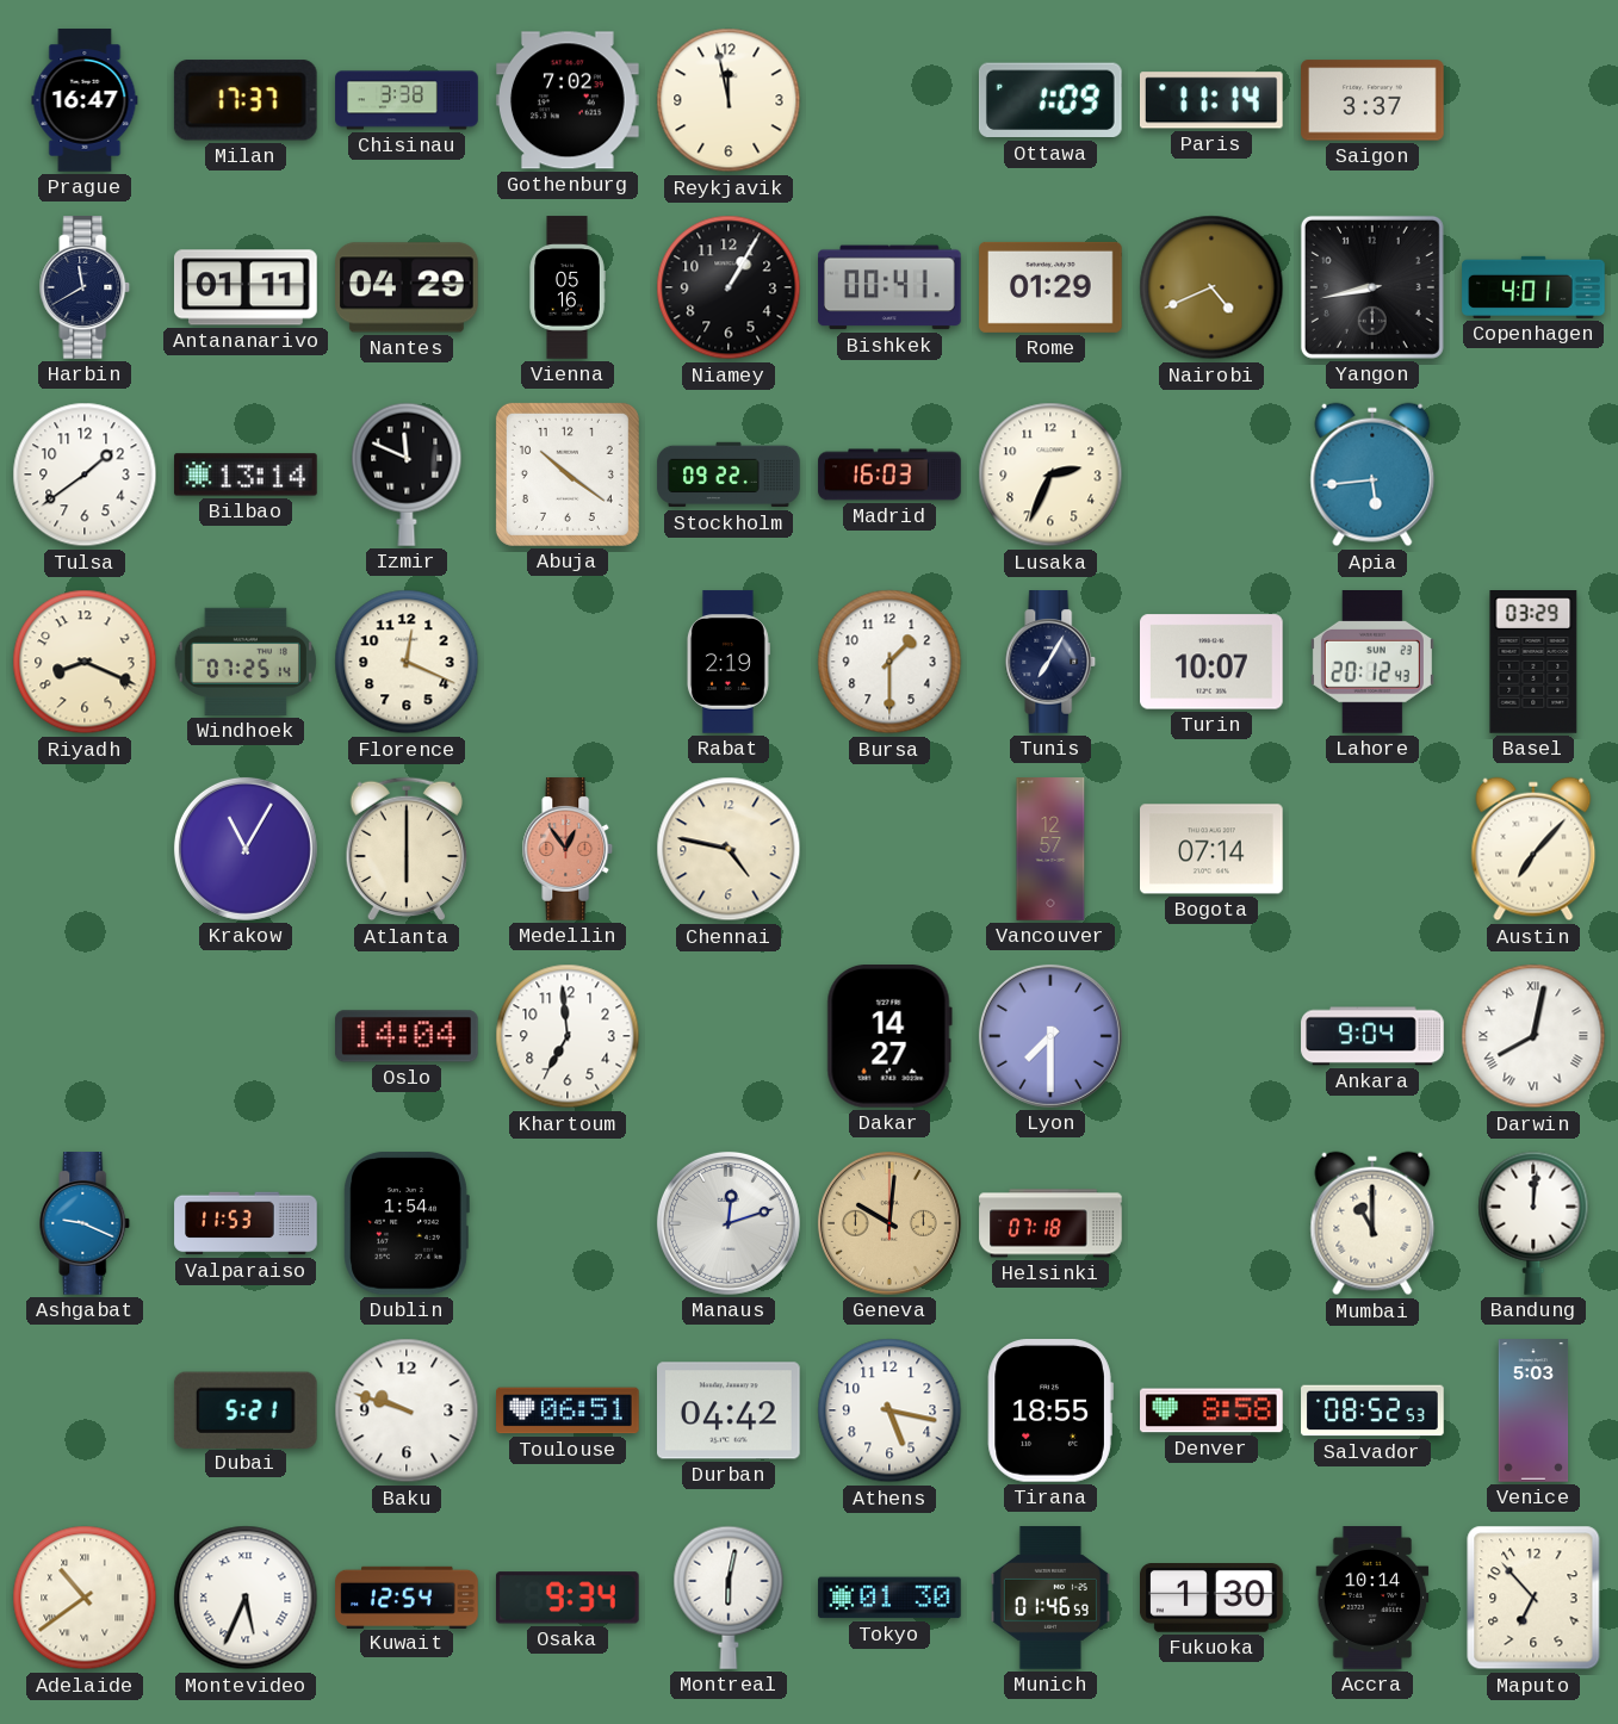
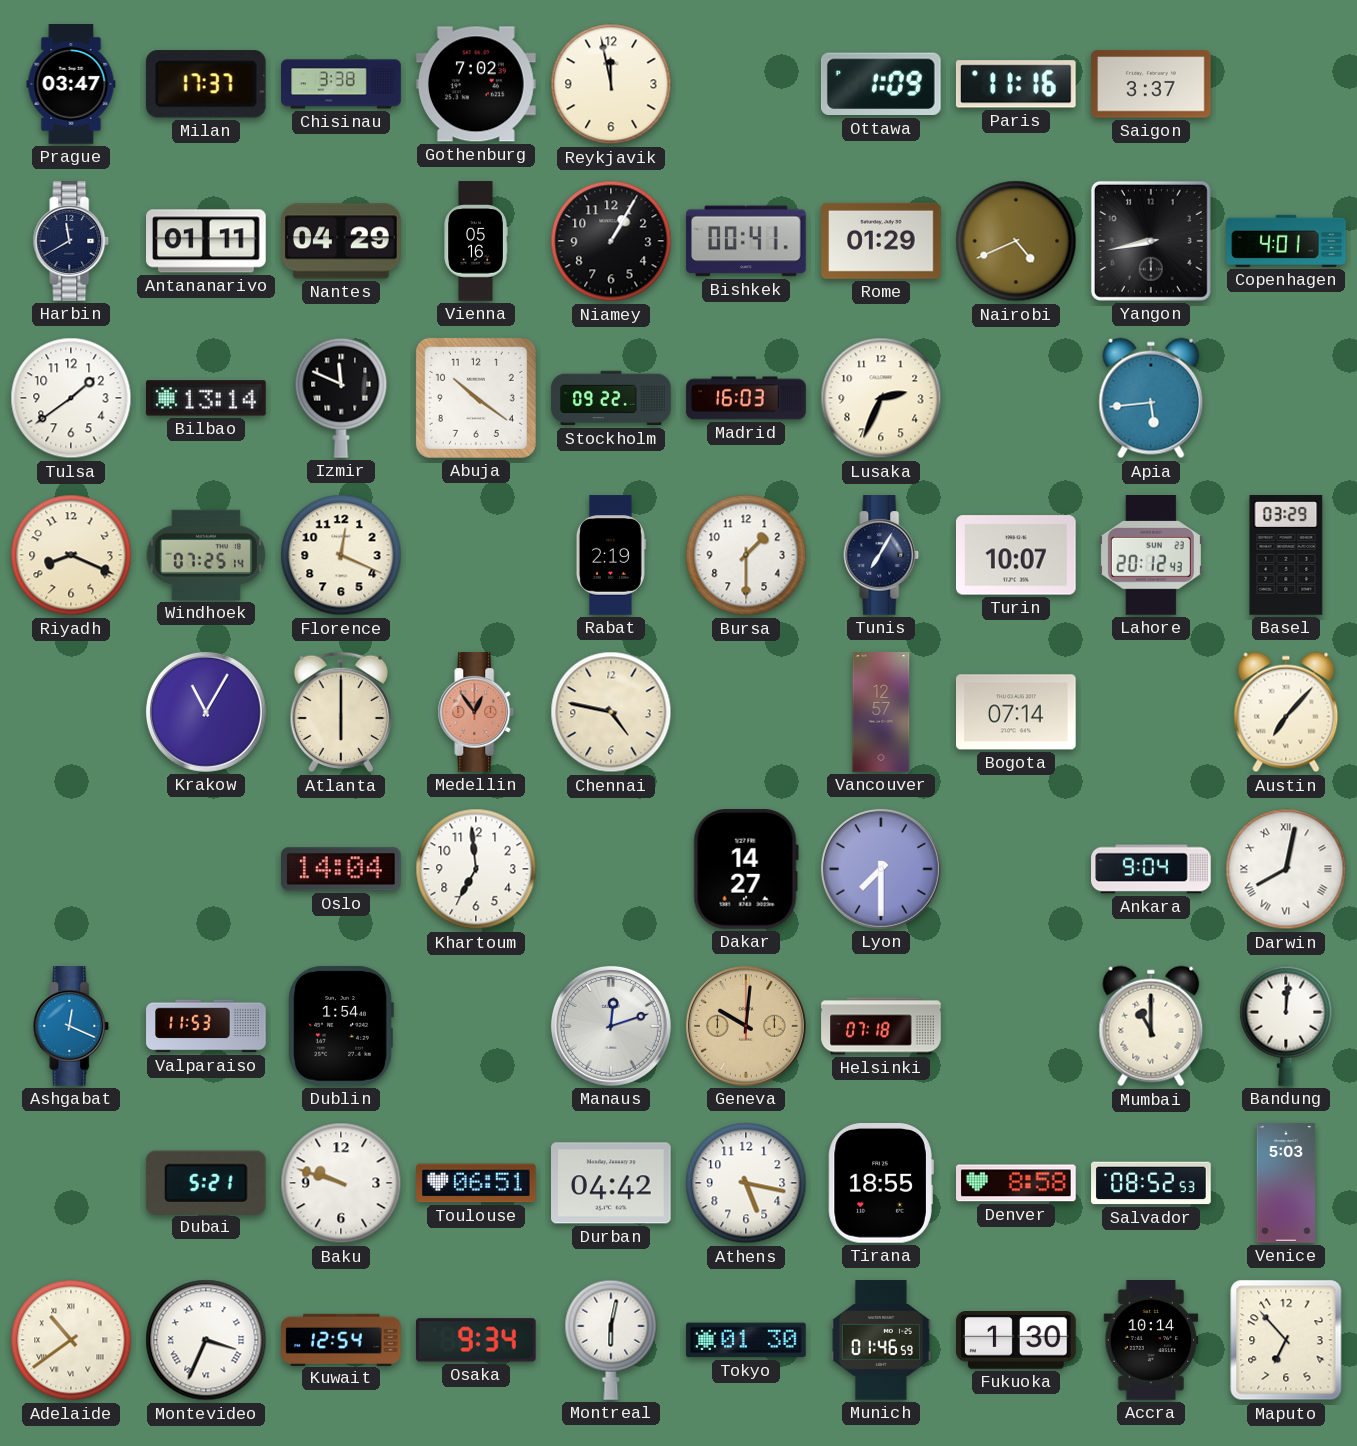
Prague: 16:47 -> 03:47
Paris: 11:14 -> 11:16
Ashgabat: 9:19 -> 12:19
Montevideo: 5:34 -> 3:34
